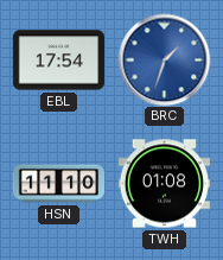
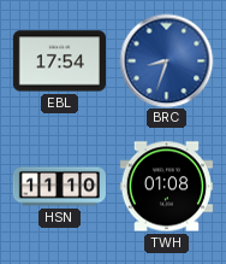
BRC: 1:33 -> 8:33
